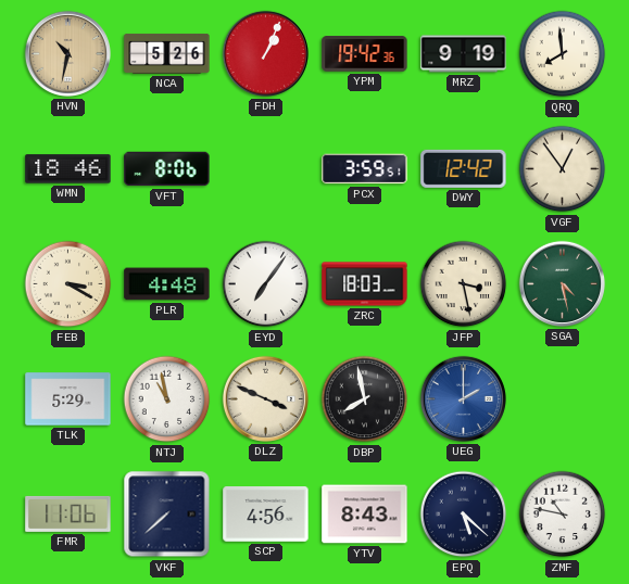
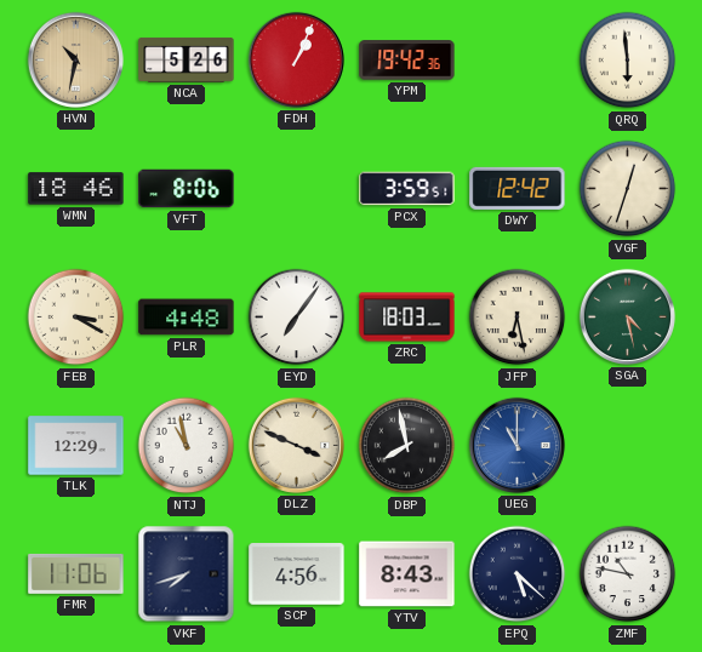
MRZ: 9:19 -> none
QRQ: 7:59 -> 5:59
VGF: 12:54 -> 12:33
JFP: 3:28 -> 6:28
TLK: 5:29 -> 12:29
UEG: 2:00 -> 11:00
VKF: 7:38 -> 7:42
